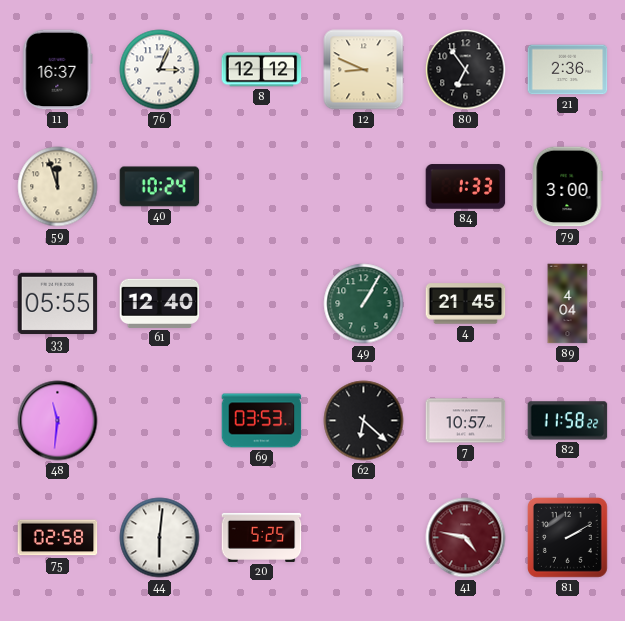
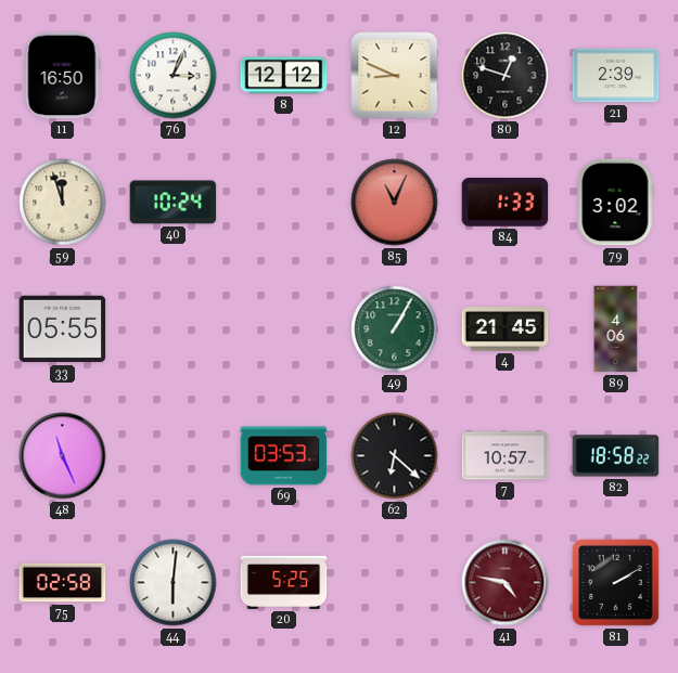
11: 16:37 -> 16:50
80: 6:54 -> 12:48
21: 2:36 -> 2:39
85: none -> 11:04
79: 3:00 -> 3:02
61: 12:40 -> none
89: 4:04 -> 4:06
48: 11:31 -> 11:26
82: 11:58 -> 18:58
